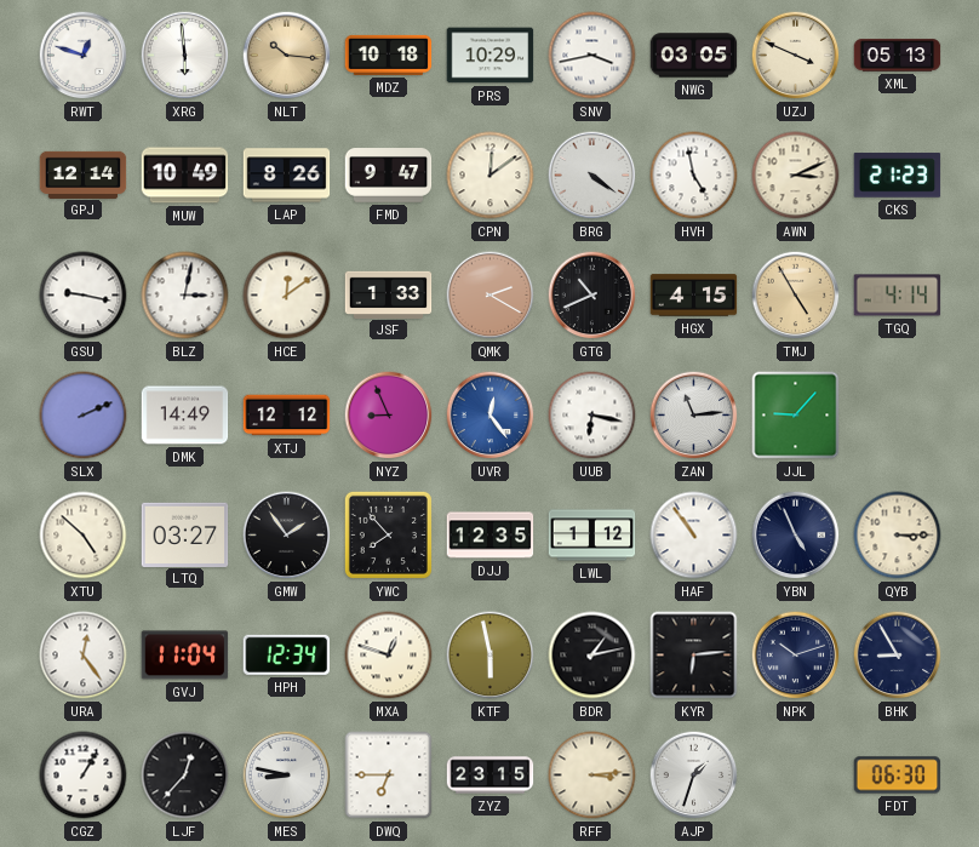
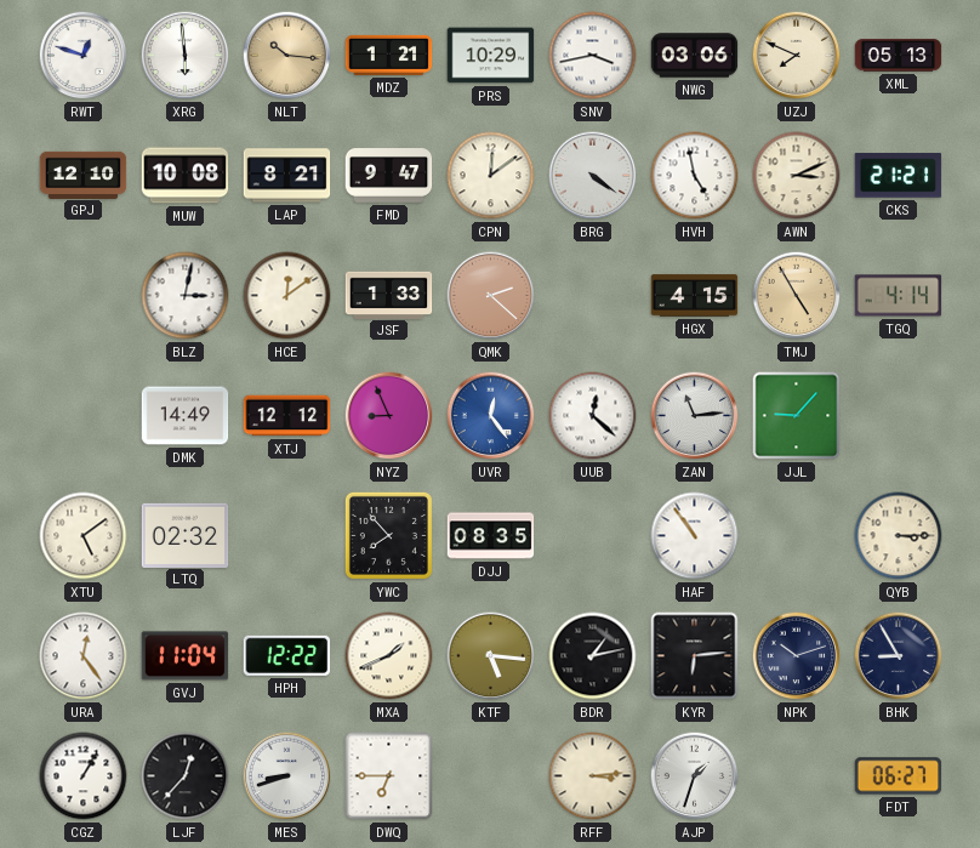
MDZ: 10:18 -> 1:21
NWG: 03:05 -> 03:06
UZJ: 3:49 -> 7:49
GPJ: 12:14 -> 12:10
MUW: 10:49 -> 10:08
LAP: 8:26 -> 8:21
CKS: 21:23 -> 21:21
GSU: 9:17 -> none
QMK: 2:20 -> 2:22
GTG: 10:41 -> none
SLX: 2:11 -> none
UUB: 6:17 -> 12:22
XTU: 4:52 -> 5:09
LTQ: 03:27 -> 02:32
GMW: 1:54 -> none
DJJ: 12:35 -> 08:35
LWL: 1:12 -> none
YBN: 4:56 -> none
HPH: 12:34 -> 12:22
MXA: 12:48 -> 1:41
KTF: 5:58 -> 5:16
MES: 8:47 -> 8:42
ZYZ: 23:15 -> none
FDT: 06:30 -> 06:27
